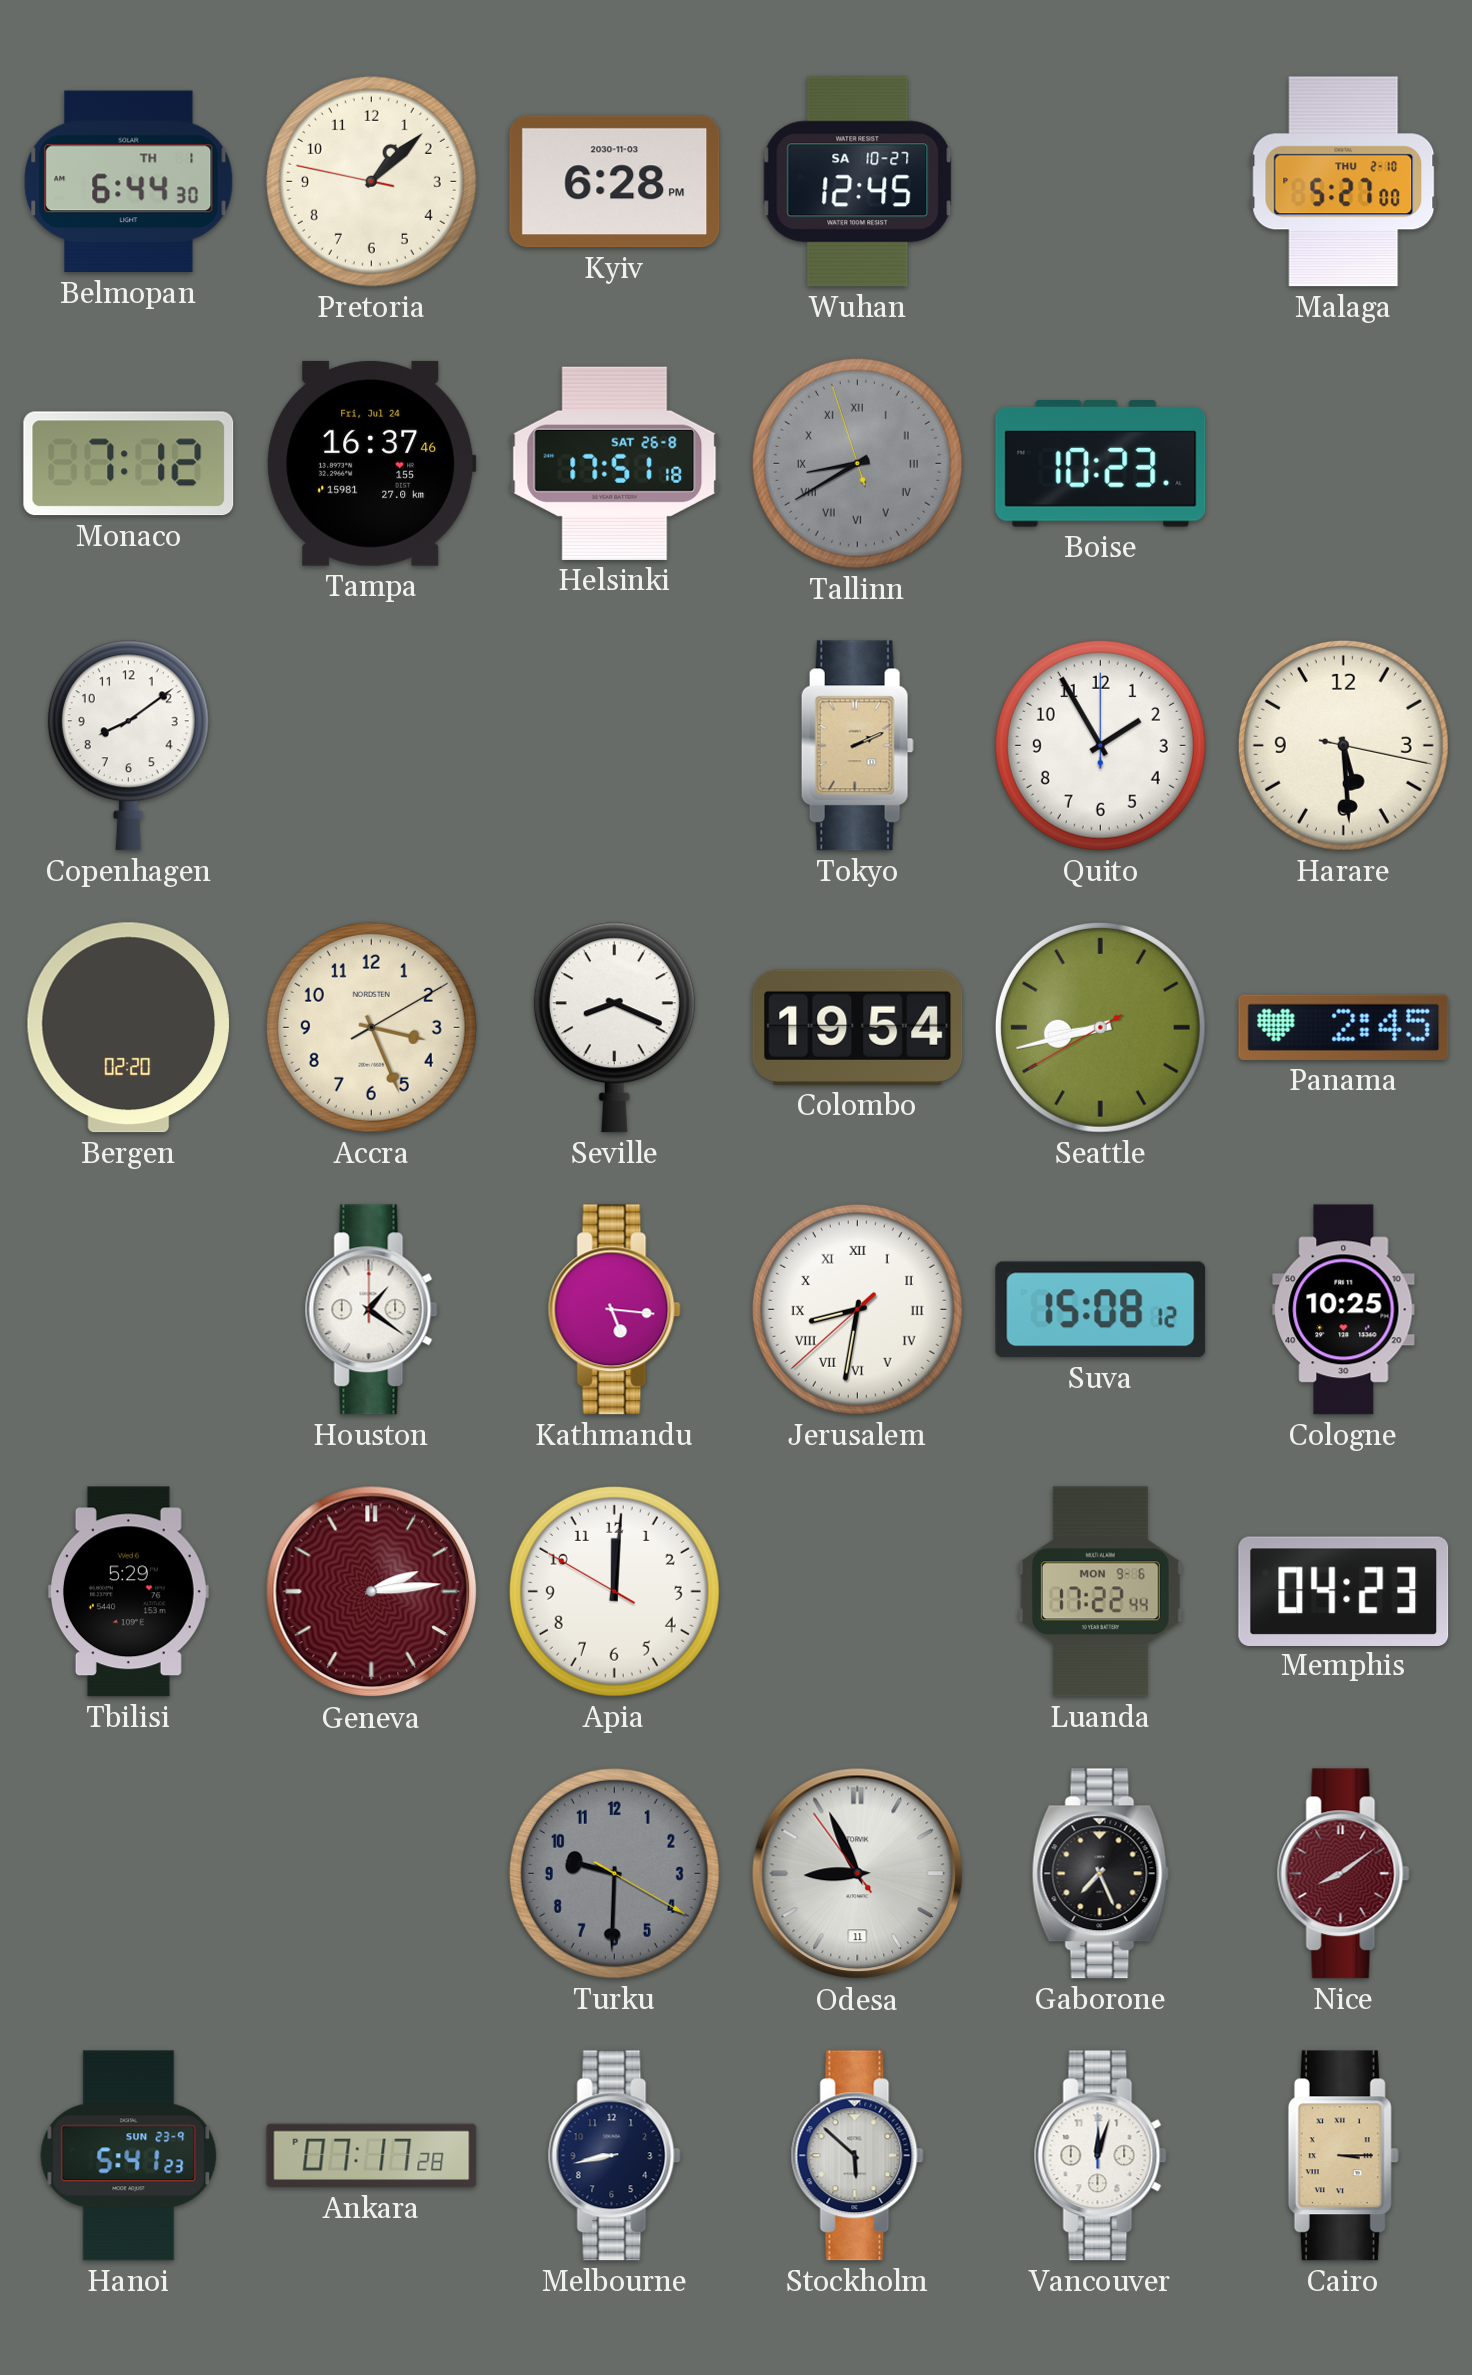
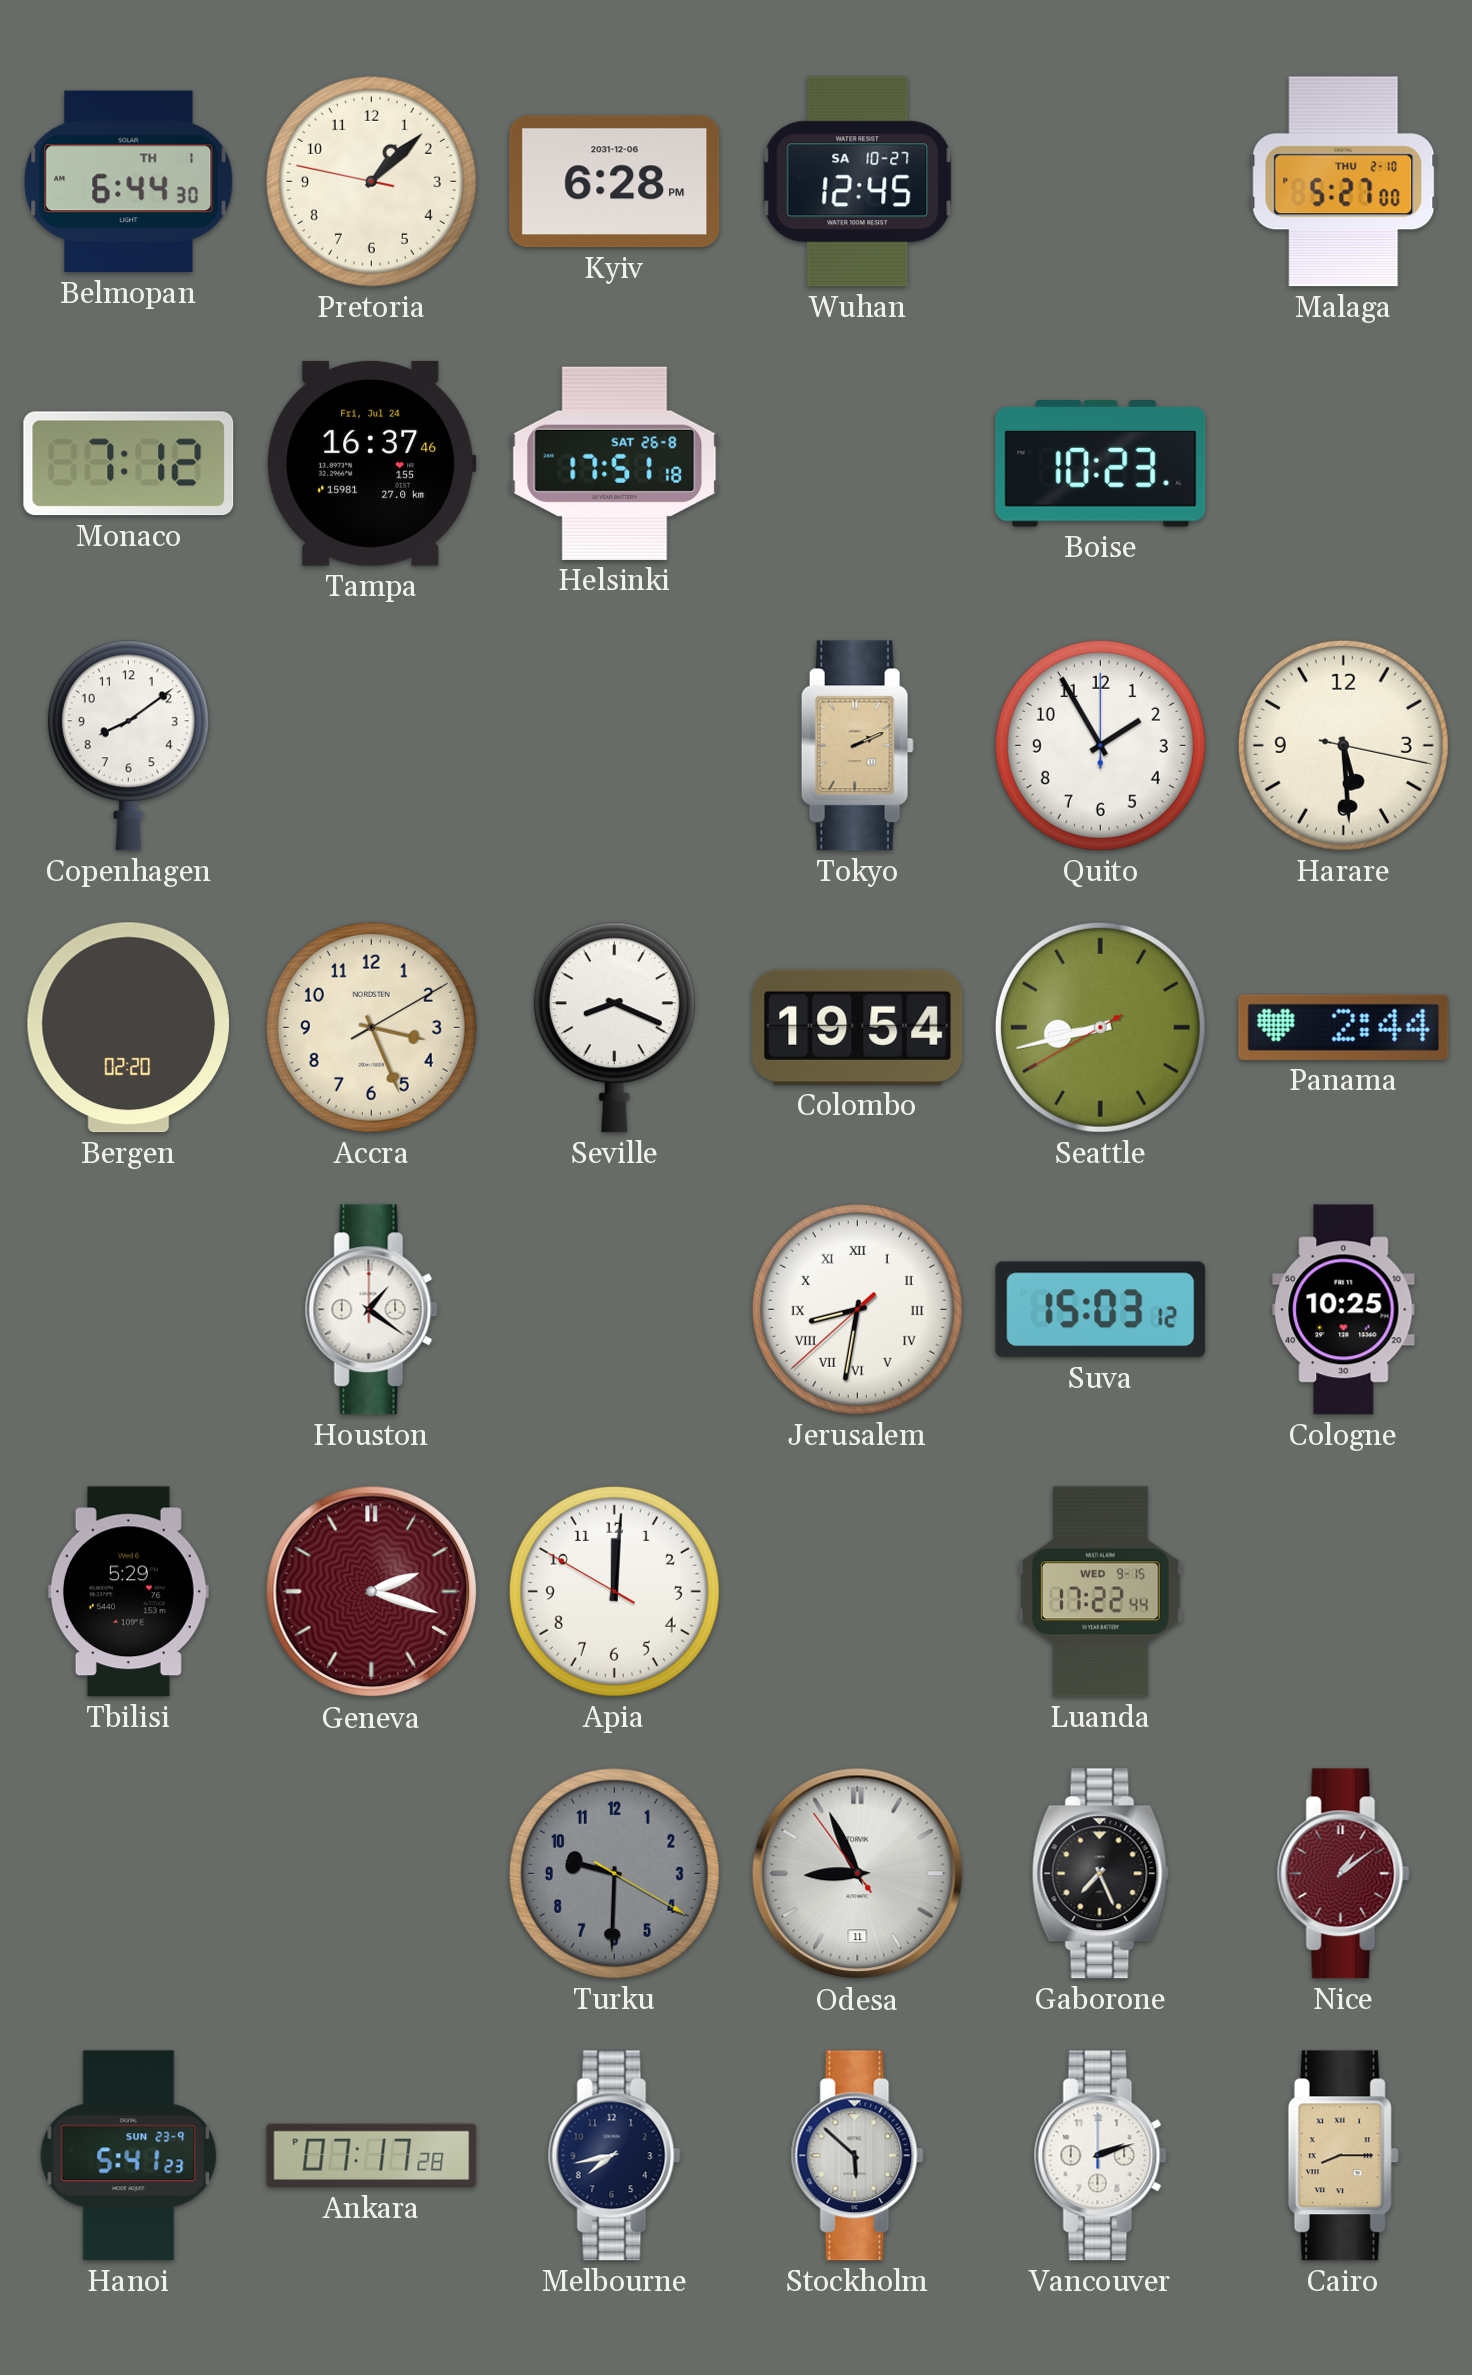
Kyiv date: 2030-11-03 -> 2031-12-06
Tallinn: 8:39 -> none
Panama: 2:45 -> 2:44
Kathmandu: 5:16 -> none
Suva: 15:08 -> 15:03
Geneva: 2:14 -> 2:18
Luanda date: MON 9-6 -> WED 9-15
Memphis: 04:23 -> none
Nice: 8:09 -> 1:09
Melbourne: 8:43 -> 7:43
Vancouver: 12:03 -> 2:12
Cairo: 3:15 -> 8:15
